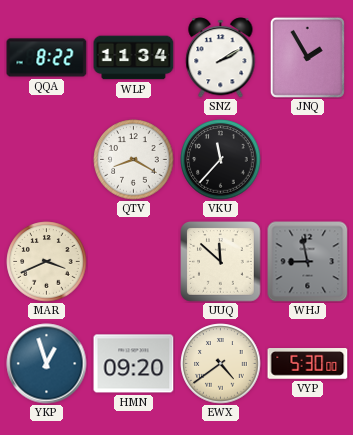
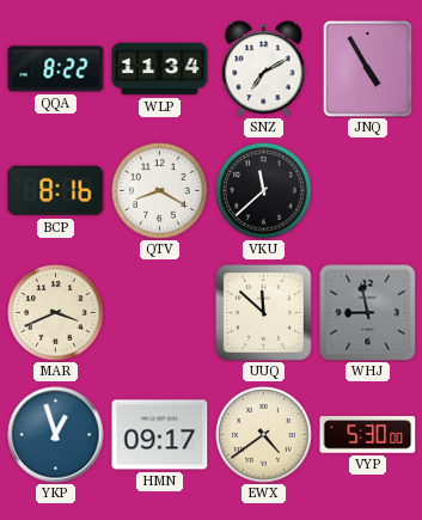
SNZ: 2:10 -> 7:10
JNQ: 1:55 -> 4:55
BCP: none -> 8:16
VKU: 11:37 -> 11:38
HMN: 09:20 -> 09:17
